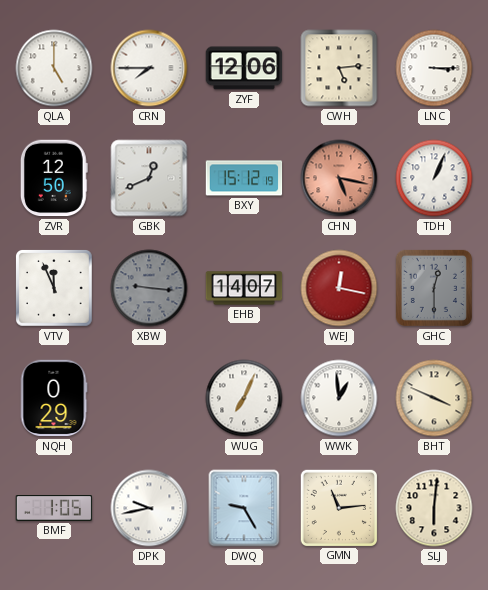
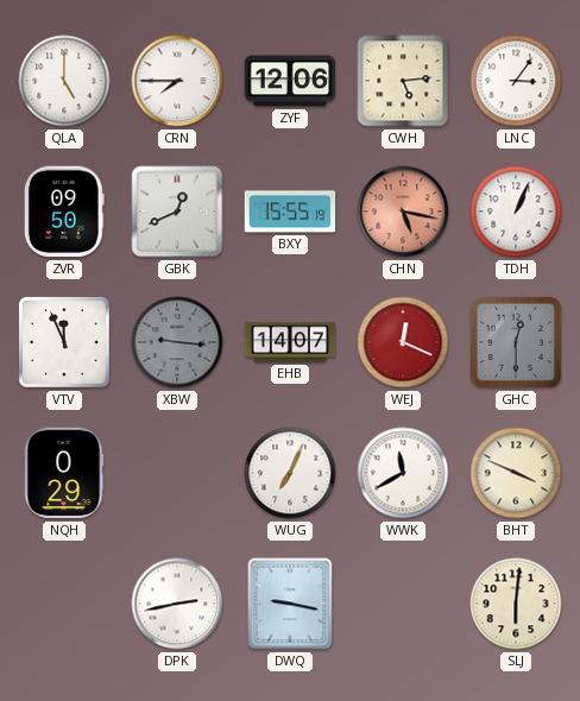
LNC: 3:15 -> 3:06
ZVR: 12:50 -> 09:50
BXY: 15:12 -> 15:55
WEJ: 12:17 -> 12:19
WWK: 12:59 -> 11:40
BMF: 1:05 -> none
DPK: 9:43 -> 2:43
DWQ: 9:25 -> 9:17
GMN: 11:14 -> none
